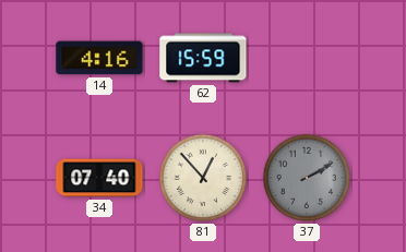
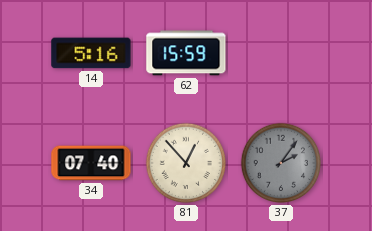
14: 4:16 -> 5:16
37: 2:10 -> 2:06
